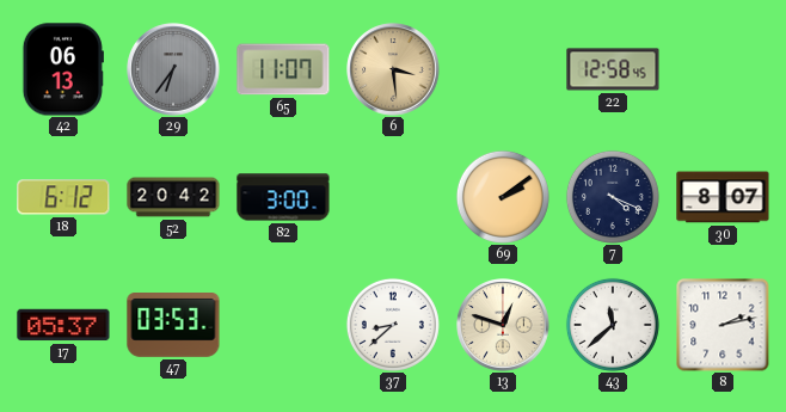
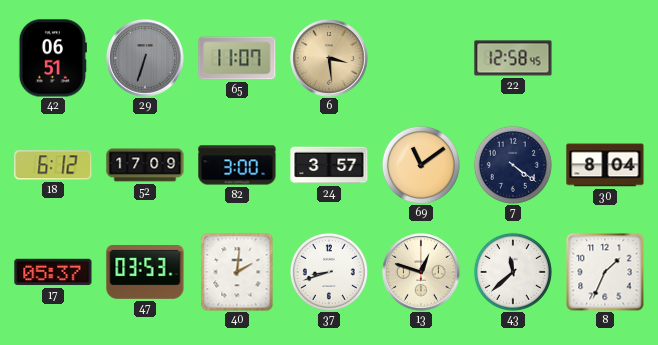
42: 06:13 -> 06:51
29: 6:36 -> 6:33
52: 20:42 -> 17:09
24: none -> 3:57
69: 2:09 -> 11:09
7: 4:19 -> 4:21
30: 8:07 -> 8:04
40: none -> 2:01
37: 8:38 -> 8:42
8: 2:13 -> 1:34
